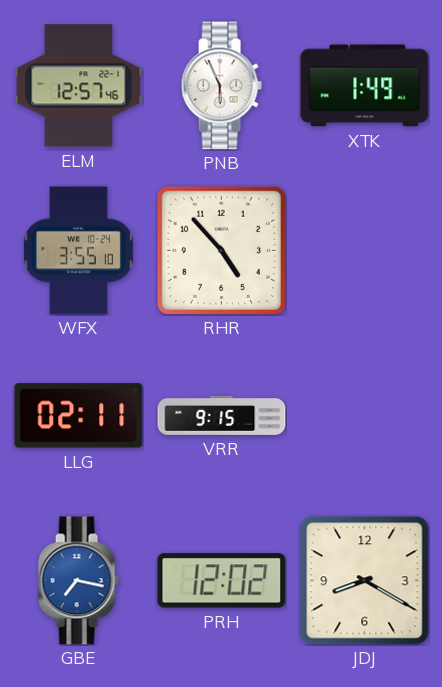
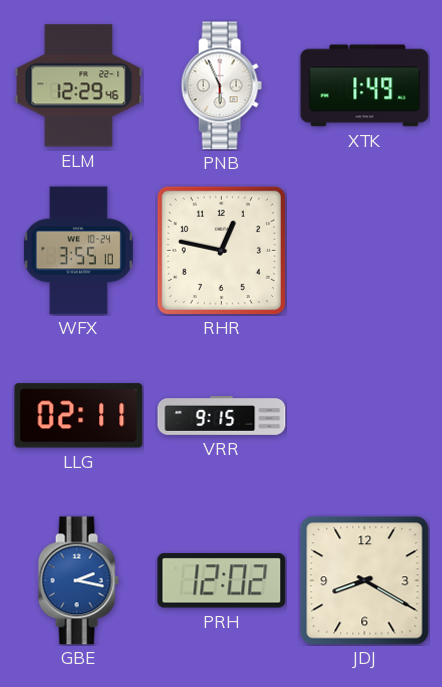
ELM: 12:57 -> 12:29
RHR: 4:53 -> 12:47
GBE: 7:17 -> 2:17
